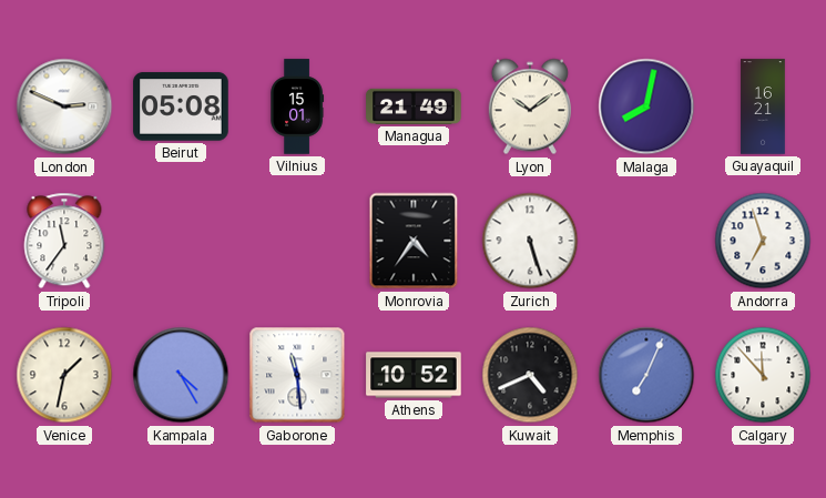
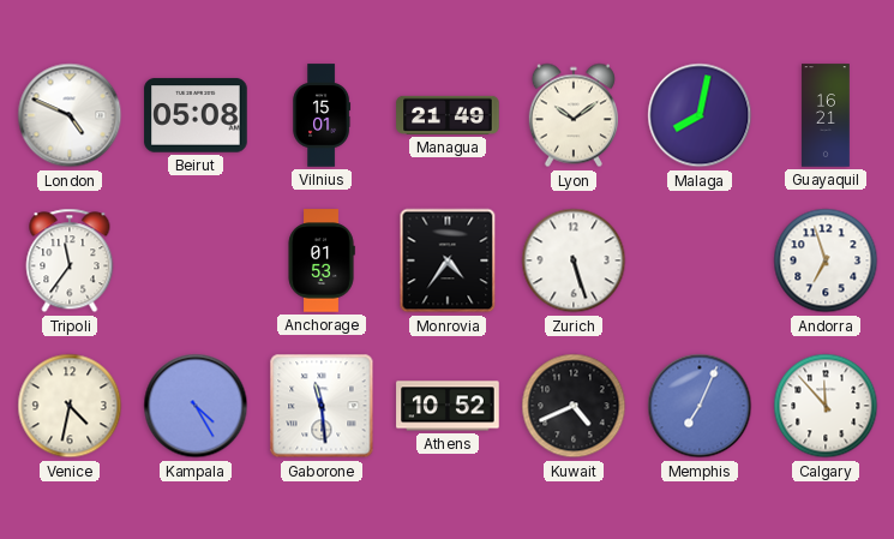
London: 2:49 -> 4:49
Anchorage: none -> 01:53
Venice: 1:32 -> 4:32
